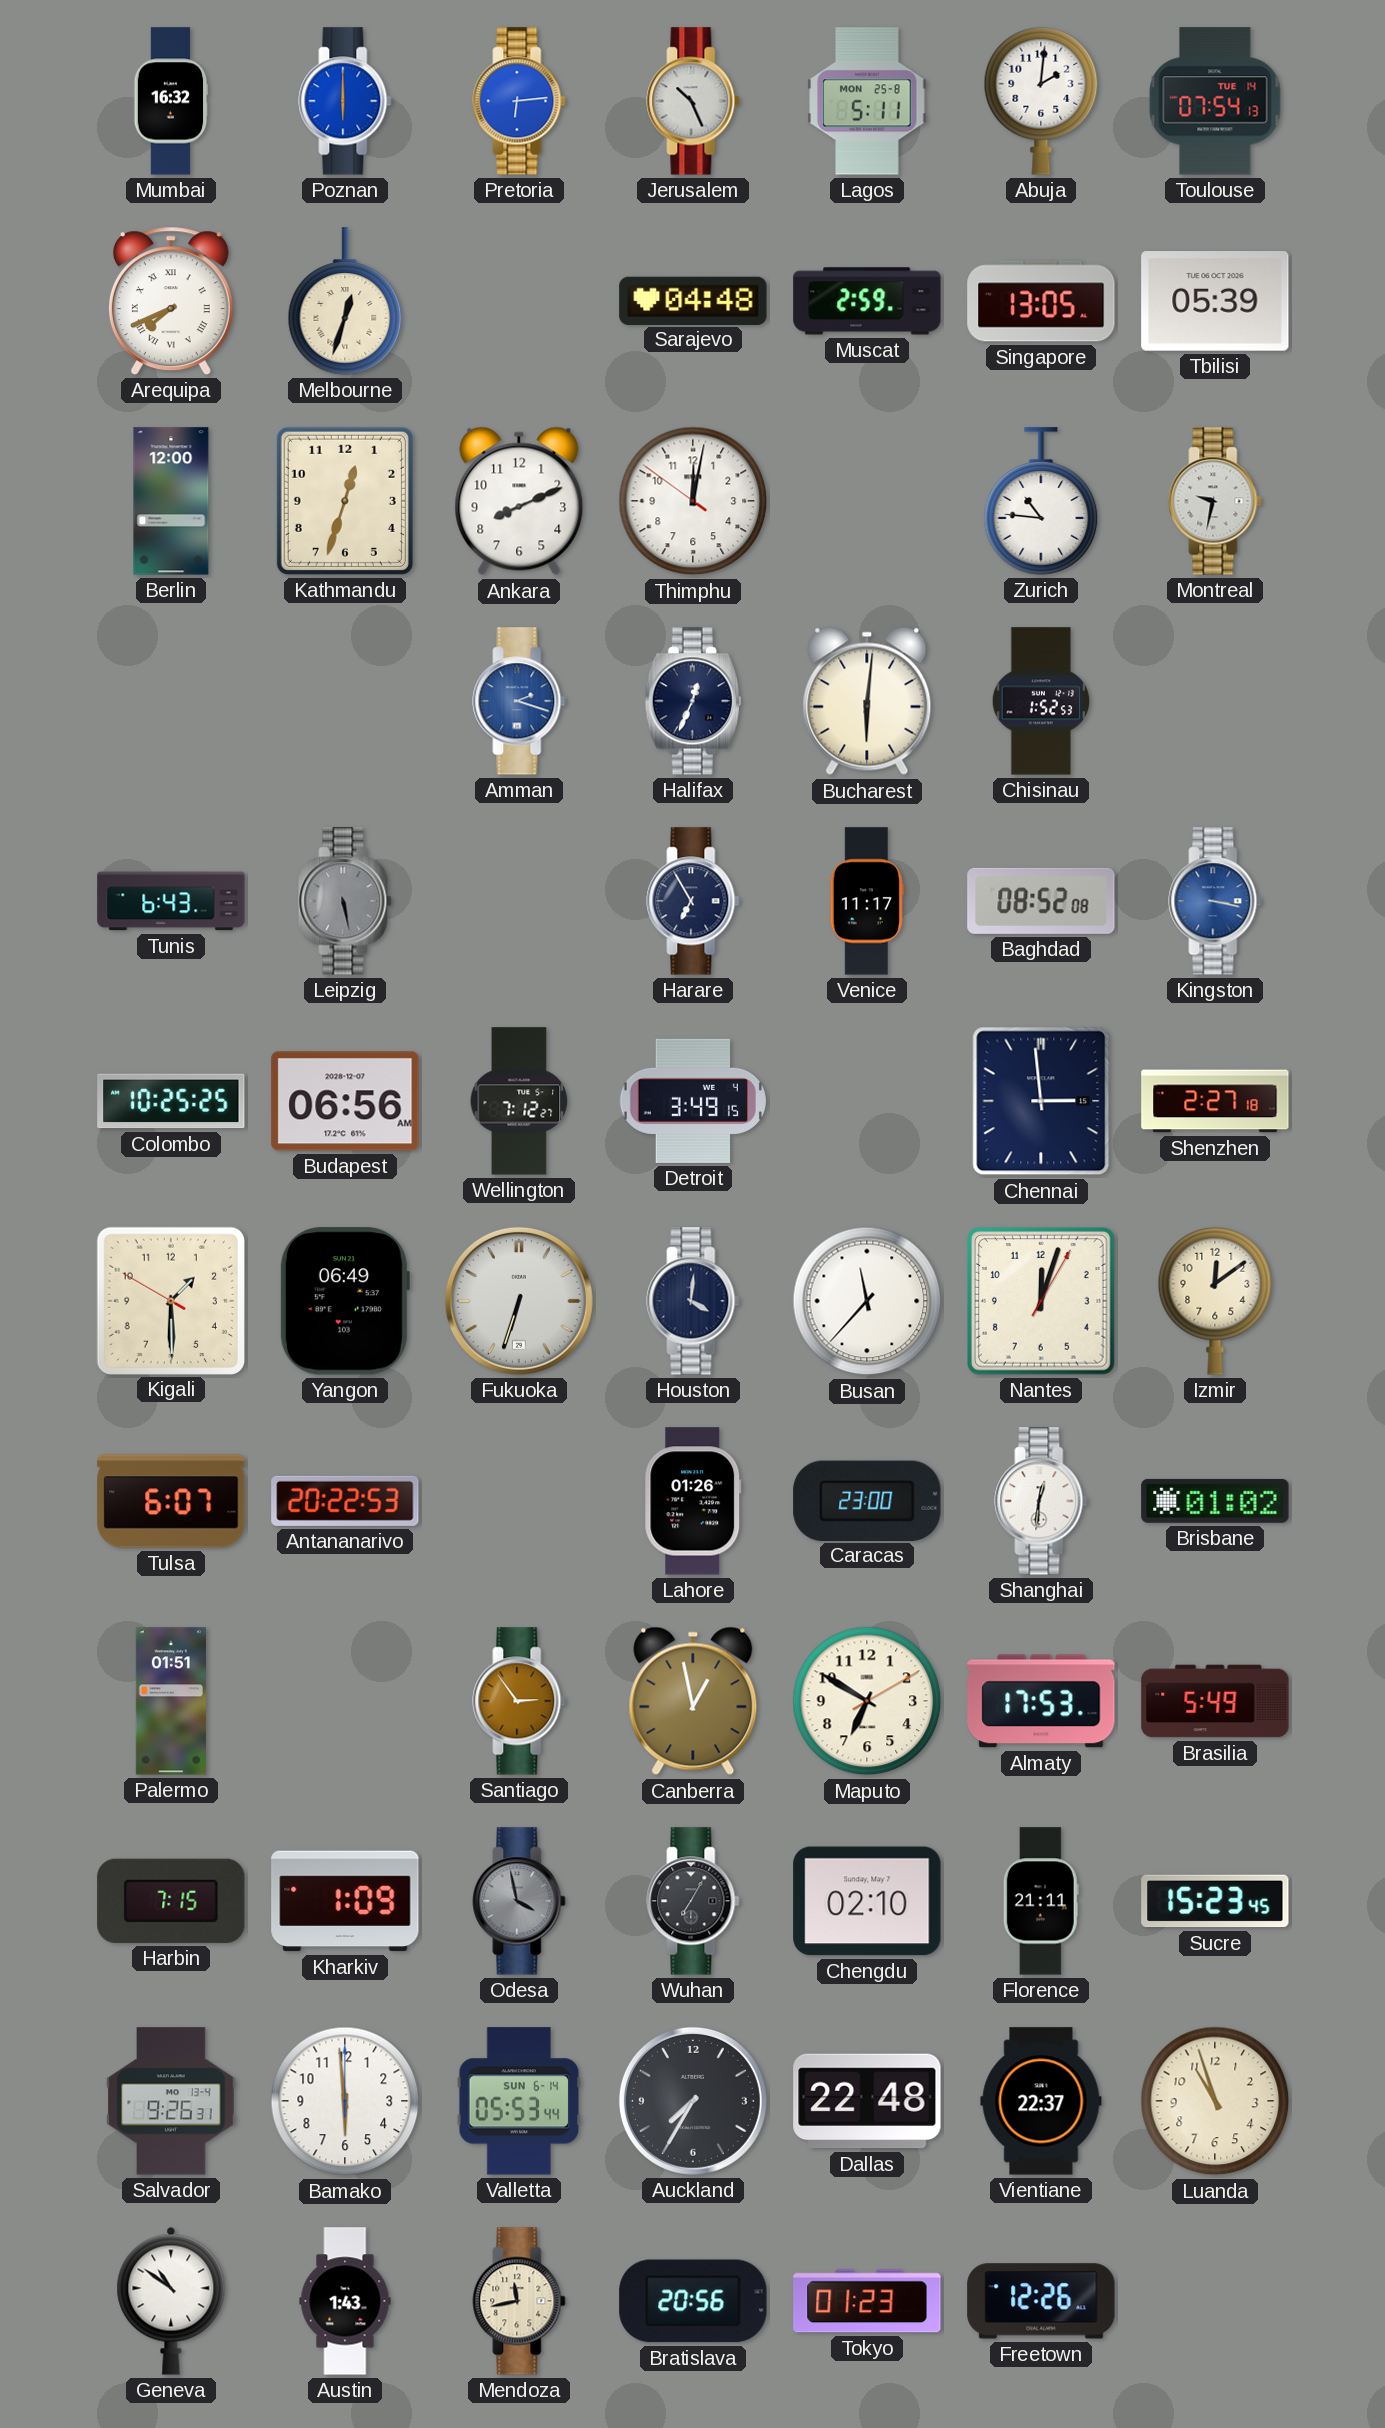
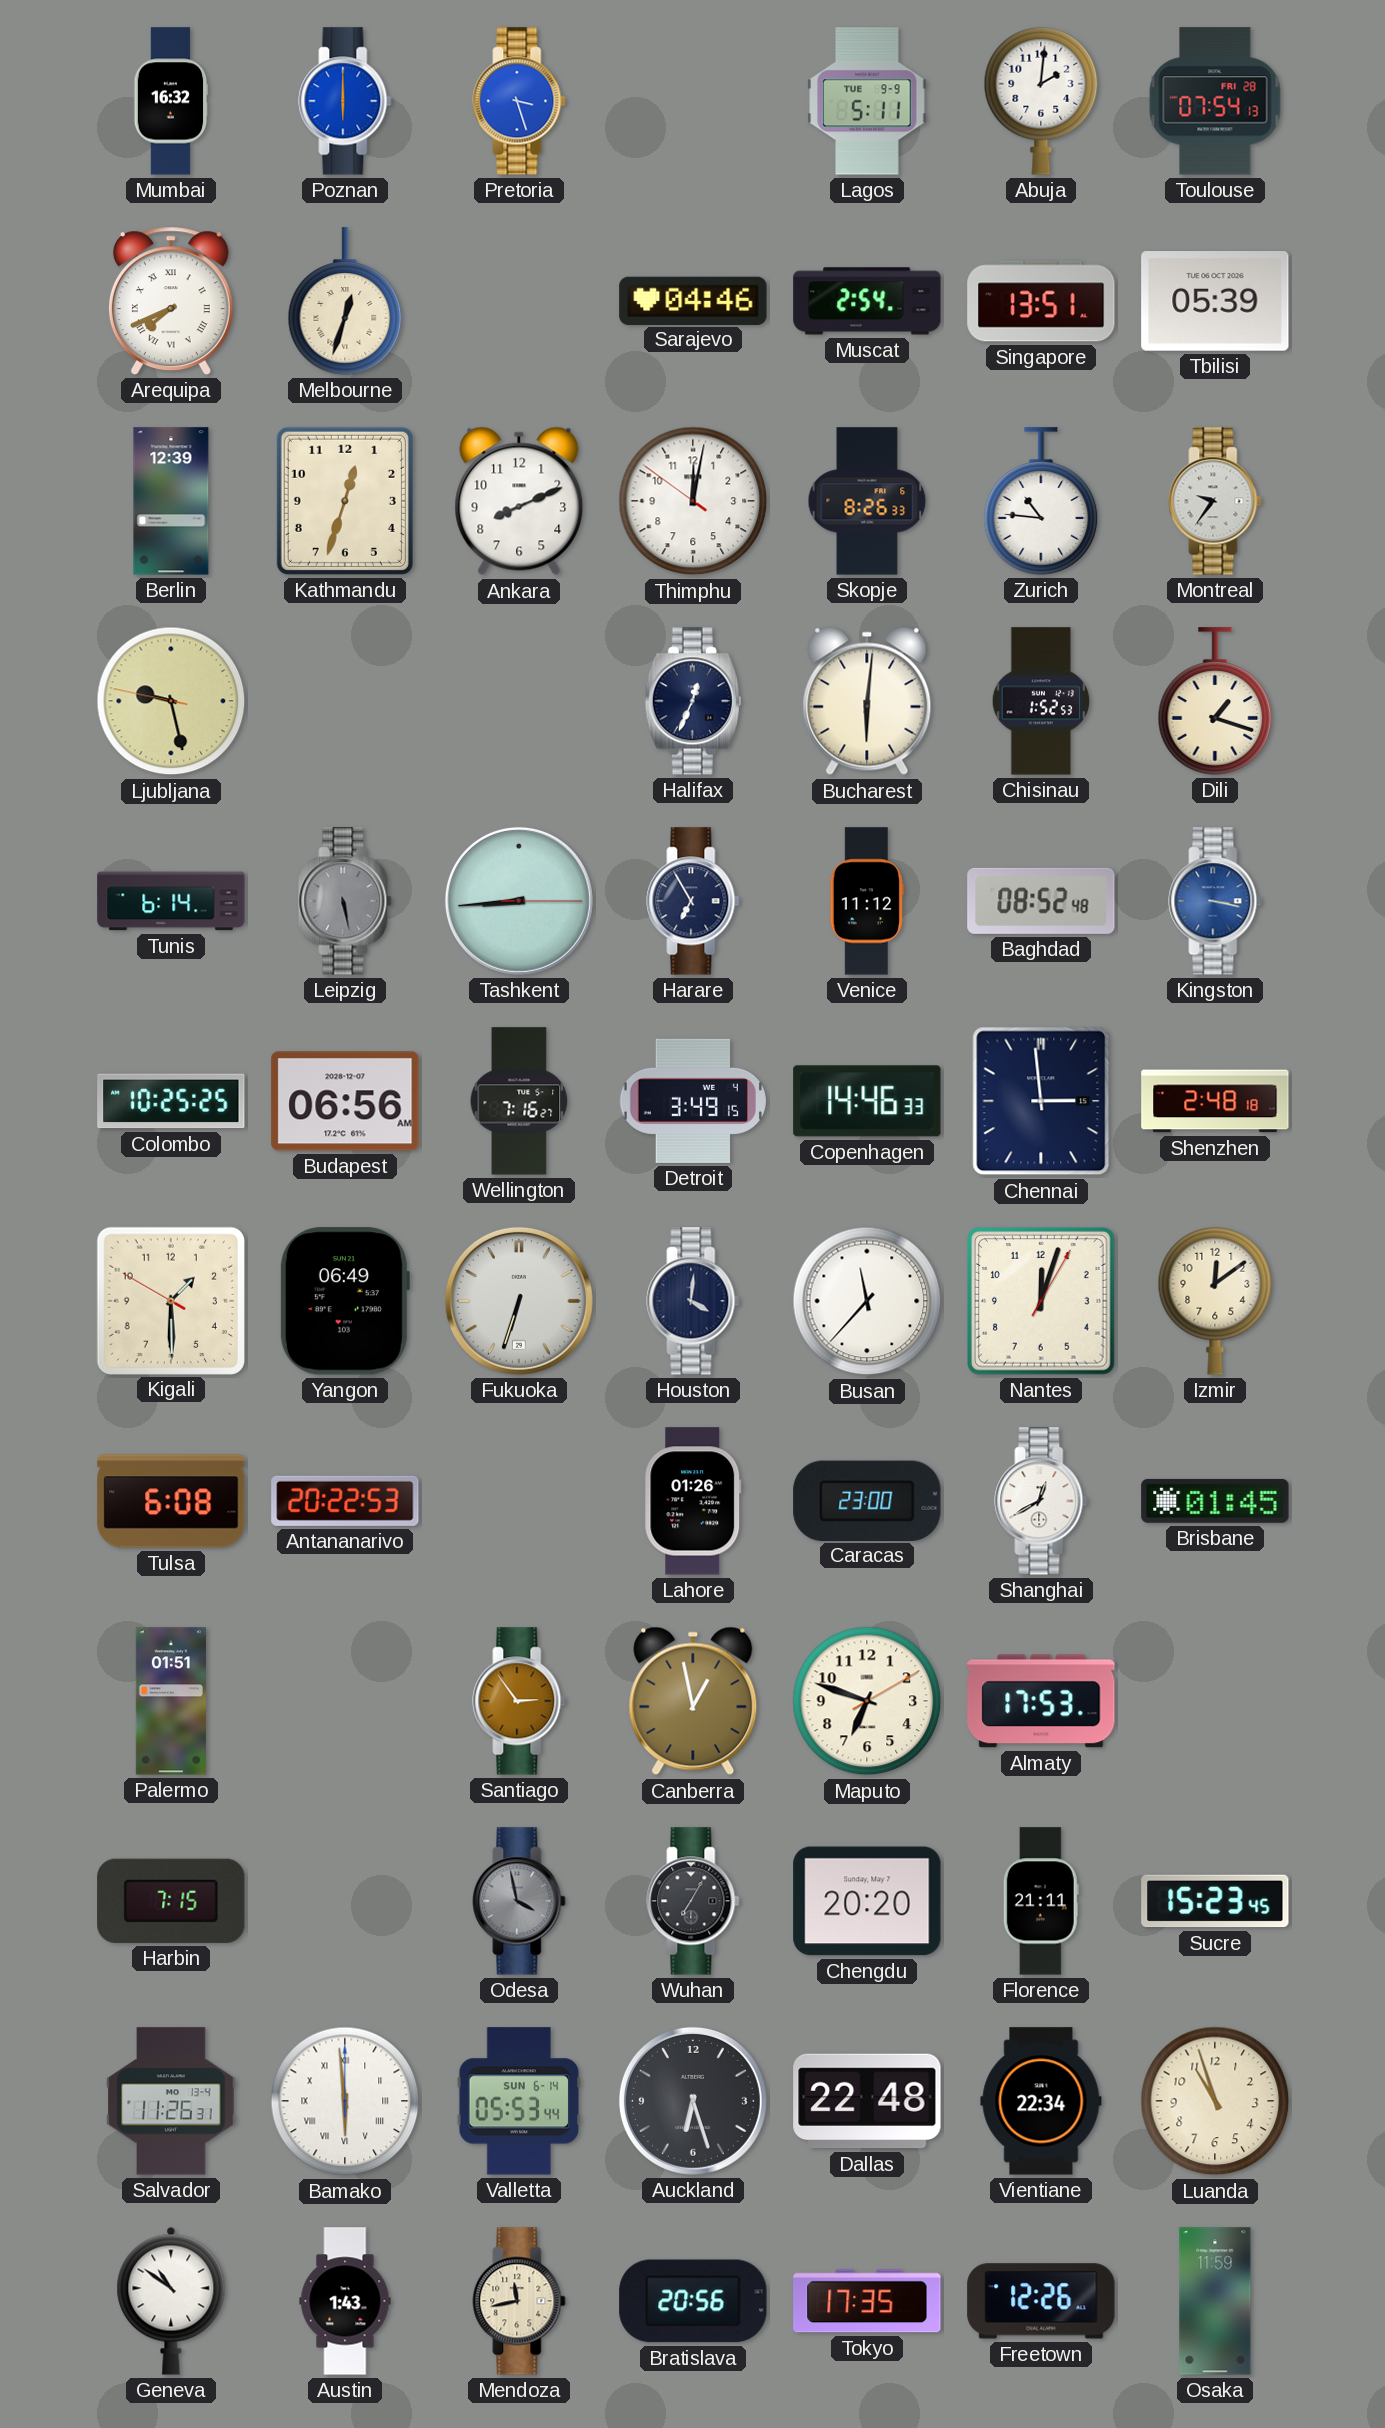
Pretoria: 6:14 -> 3:27
Jerusalem: 10:26 -> none
Lagos date: MON 25-8 -> TUE 9-9
Toulouse date: TUE 14 -> FRI 28
Sarajevo: 04:48 -> 04:46
Muscat: 2:59 -> 2:54
Singapore: 13:05 -> 13:51
Berlin: 12:00 -> 12:39
Skopje: none -> 8:26
Montreal: 9:32 -> 9:36
Ljubljana: none -> 9:27
Amman: 2:18 -> none
Dili: none -> 1:18
Tunis: 6:43 -> 6:14
Tashkent: none -> 8:44
Venice: 11:17 -> 11:12
Baghdad: 08:52:08 -> 08:52:48
Wellington: 7:12 -> 7:16
Copenhagen: none -> 14:46
Shenzhen: 2:27 -> 2:48
Tulsa: 6:07 -> 6:08
Shanghai: 12:31 -> 12:40
Brisbane: 01:02 -> 01:45
Maputo: 6:50 -> 6:48
Brasilia: 5:49 -> none
Kharkiv: 1:09 -> none
Chengdu: 02:10 -> 20:20
Salvador: 9:26 -> 11:26
Bamako numerals: Arabic -> Roman
Auckland: 7:35 -> 6:27
Vientiane: 22:37 -> 22:34
Tokyo: 01:23 -> 17:35
Osaka: none -> 11:59
